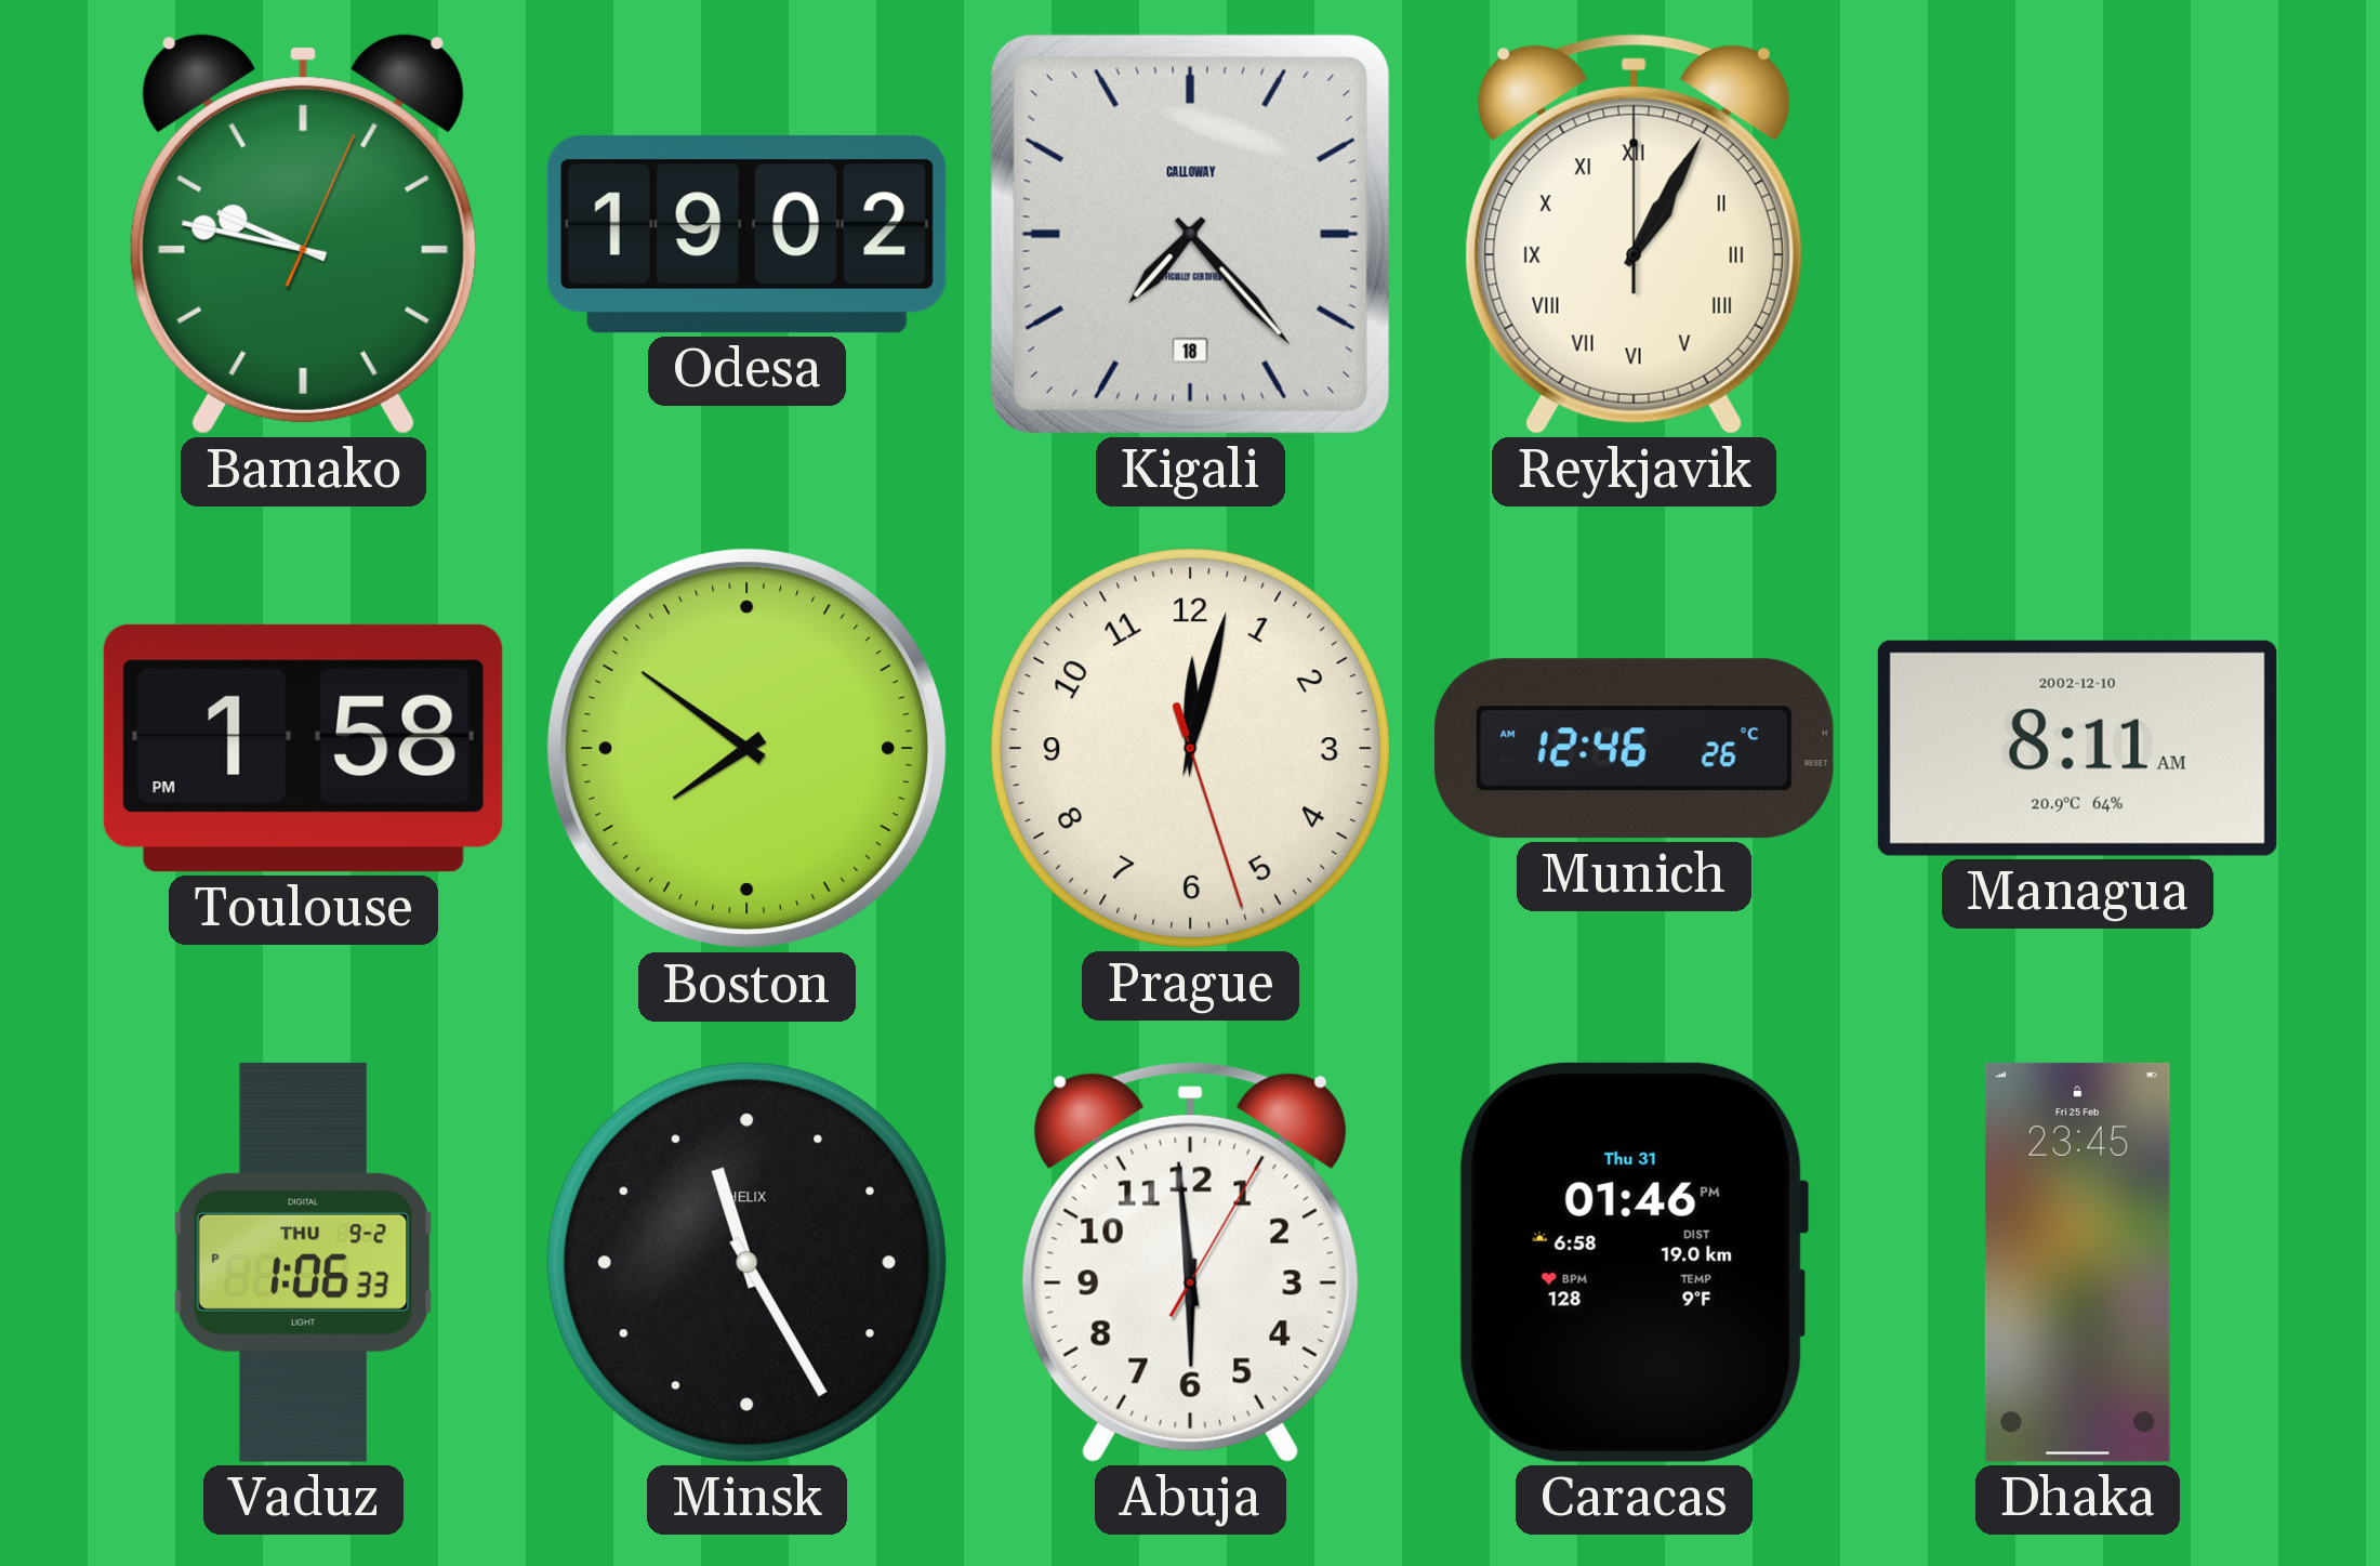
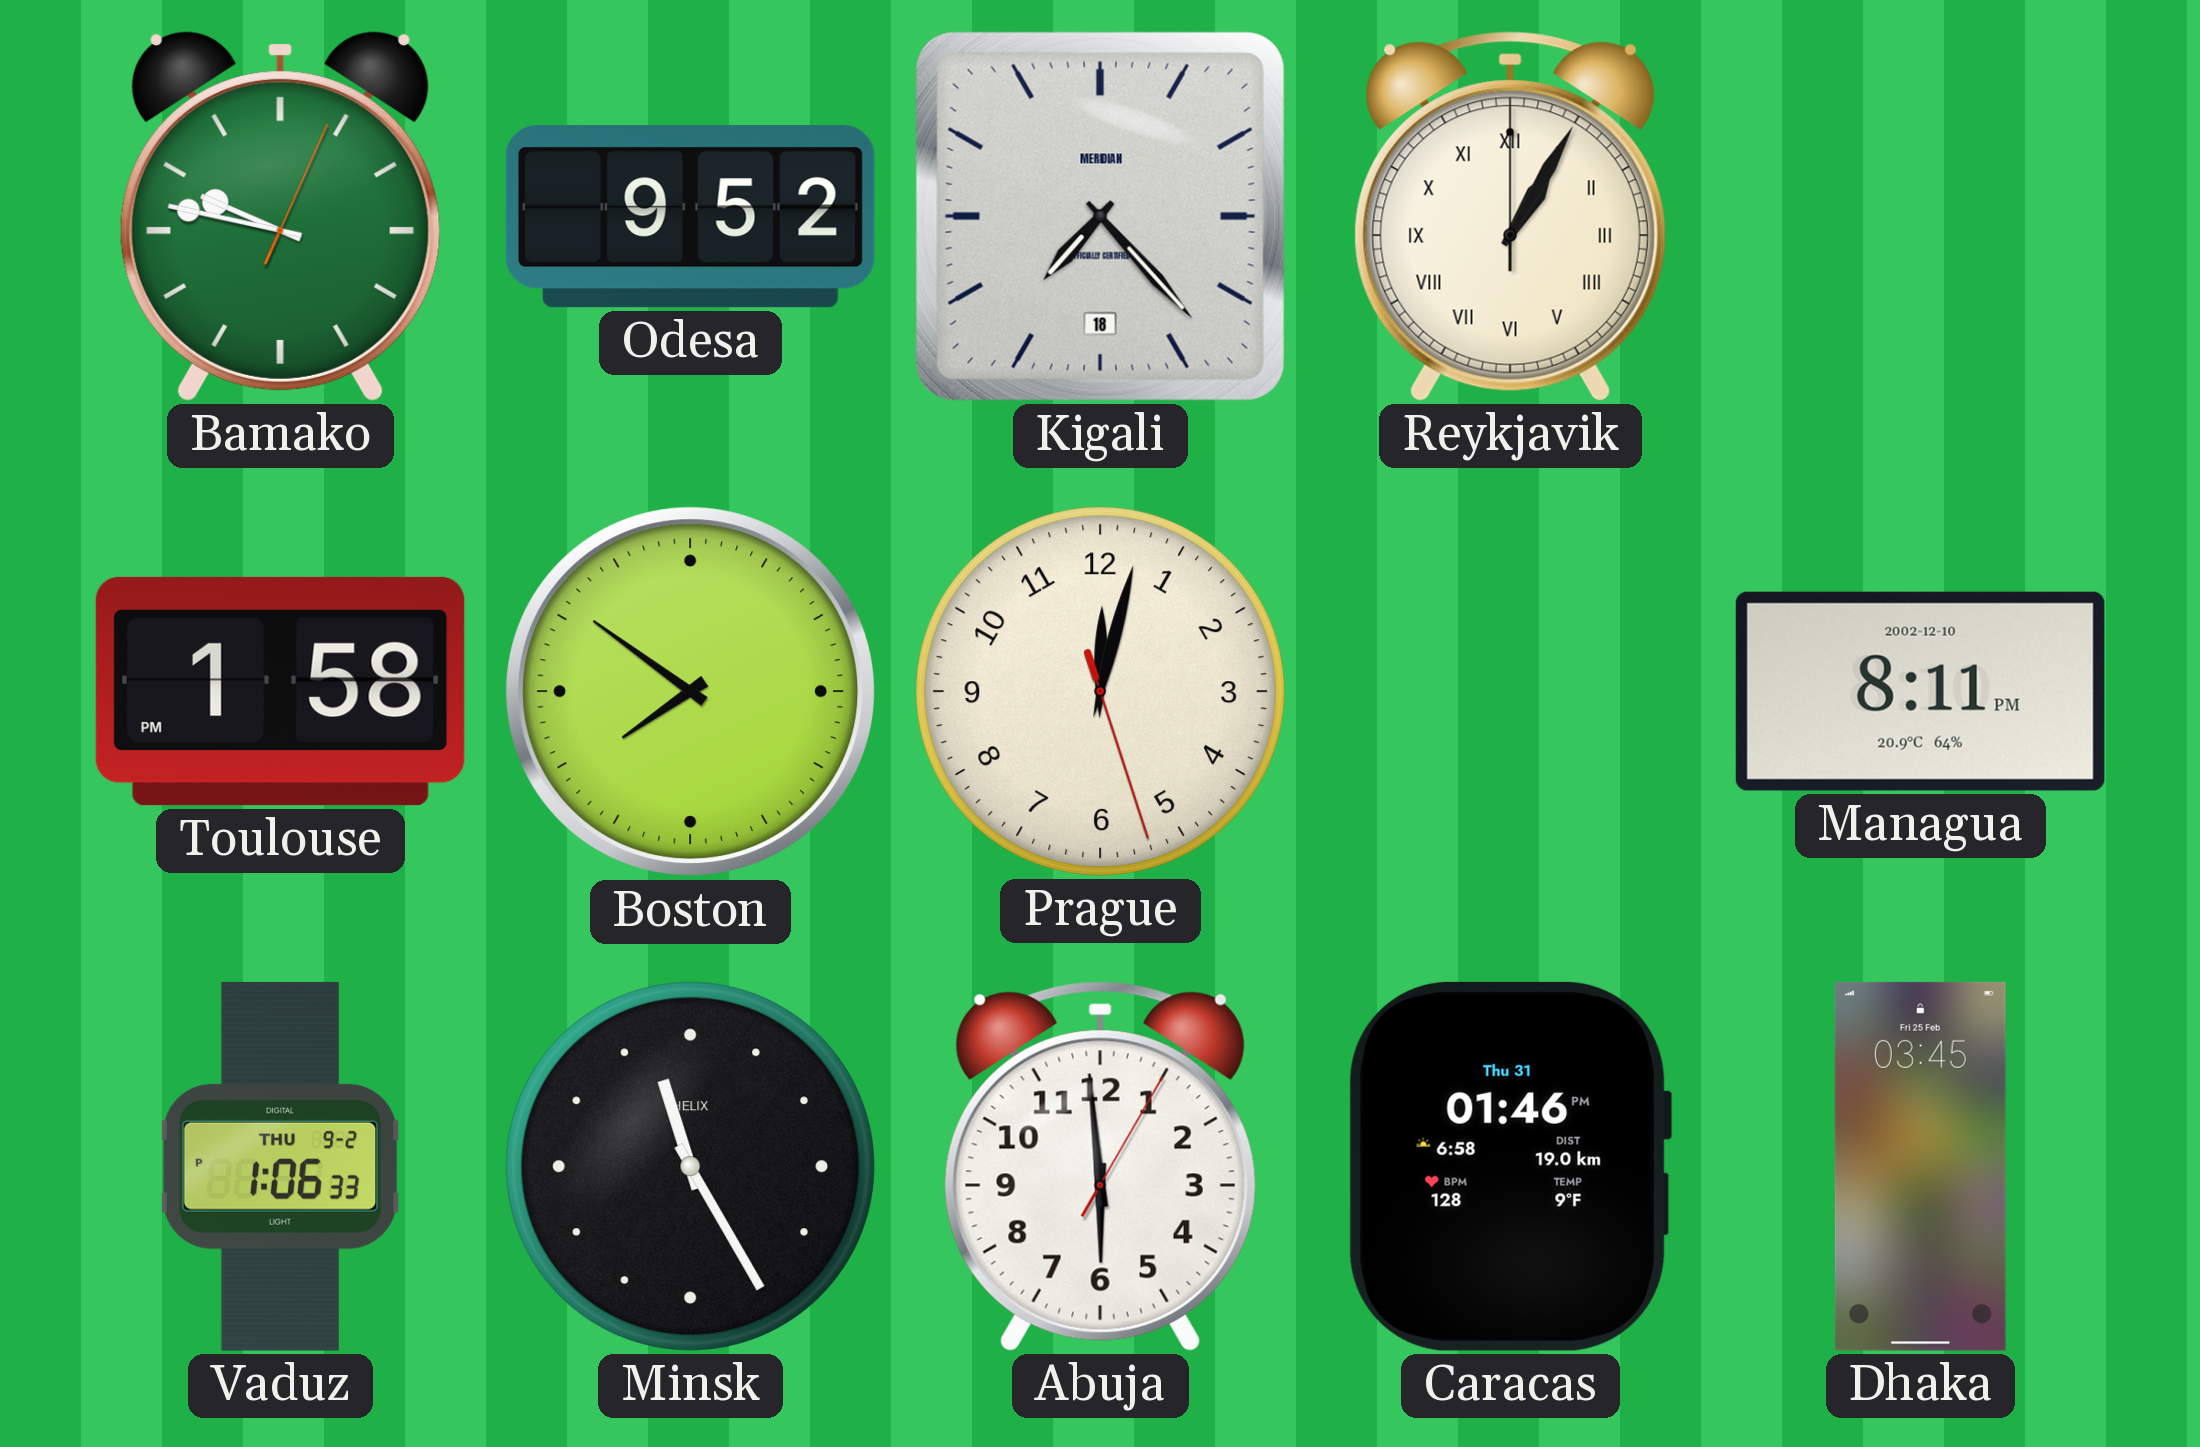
Odesa: 19:02 -> 9:52
Kigali brand: CALLOWAY -> MERIDIAN
Munich: 12:46 -> none
Managua: 8:11 AM -> 8:11 PM
Dhaka: 23:45 -> 03:45
